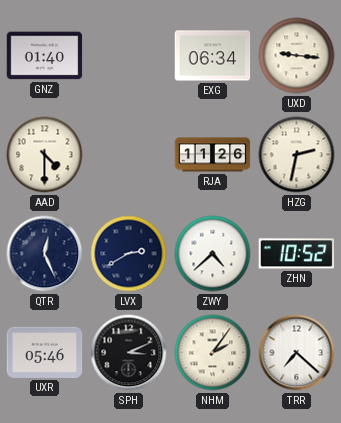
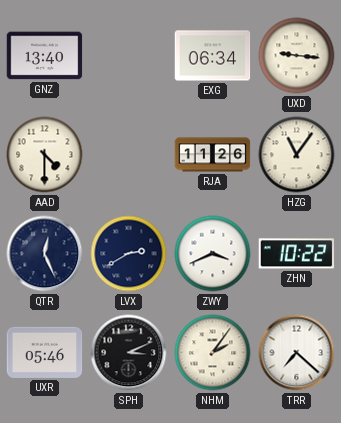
GNZ: 01:40 -> 13:40
HZG: 2:32 -> 11:06
ZWY: 4:38 -> 3:41
ZHN: 10:52 -> 10:22
